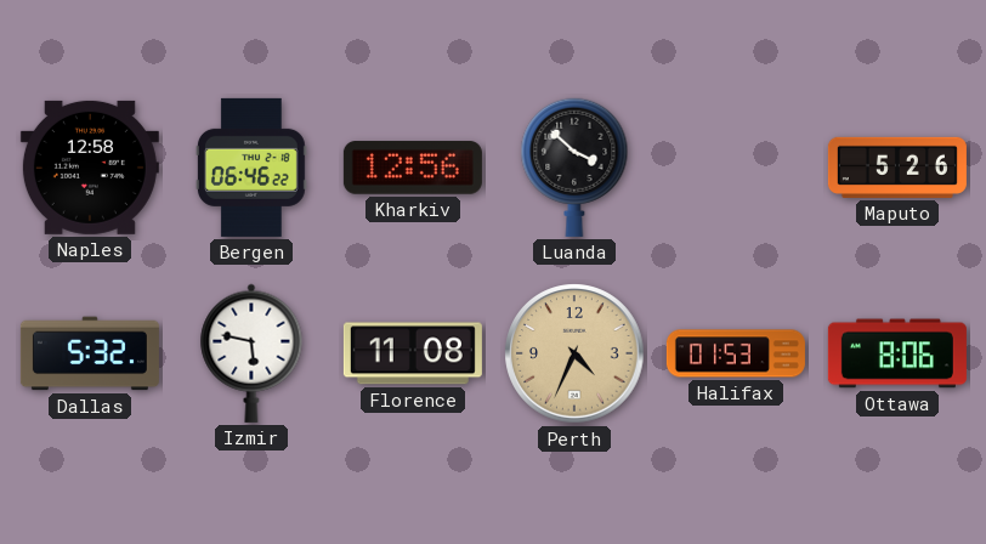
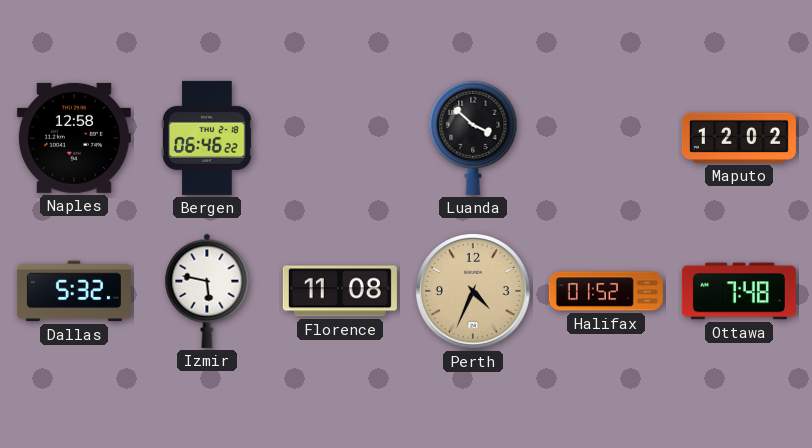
Kharkiv: 12:56 -> none
Maputo: 5:26 -> 12:02
Halifax: 01:53 -> 01:52
Ottawa: 8:06 -> 7:48
